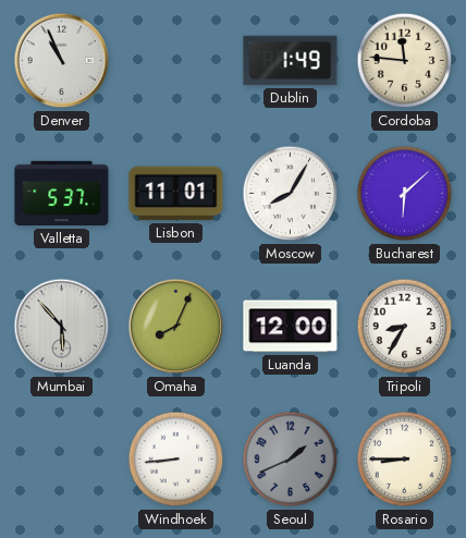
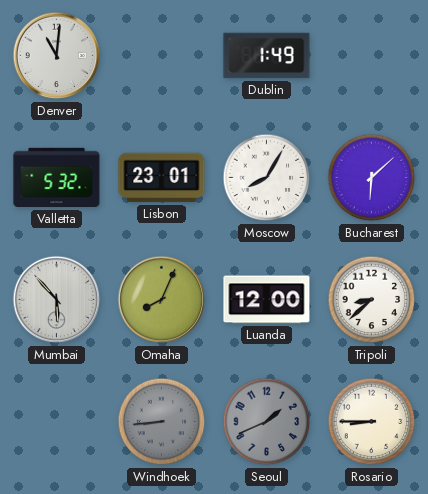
Denver: 10:56 -> 11:01
Cordoba: 11:46 -> none
Valletta: 5:37 -> 5:32
Lisbon: 11:01 -> 23:01
Tripoli: 8:35 -> 8:38
Windhoek dial: white -> grey
